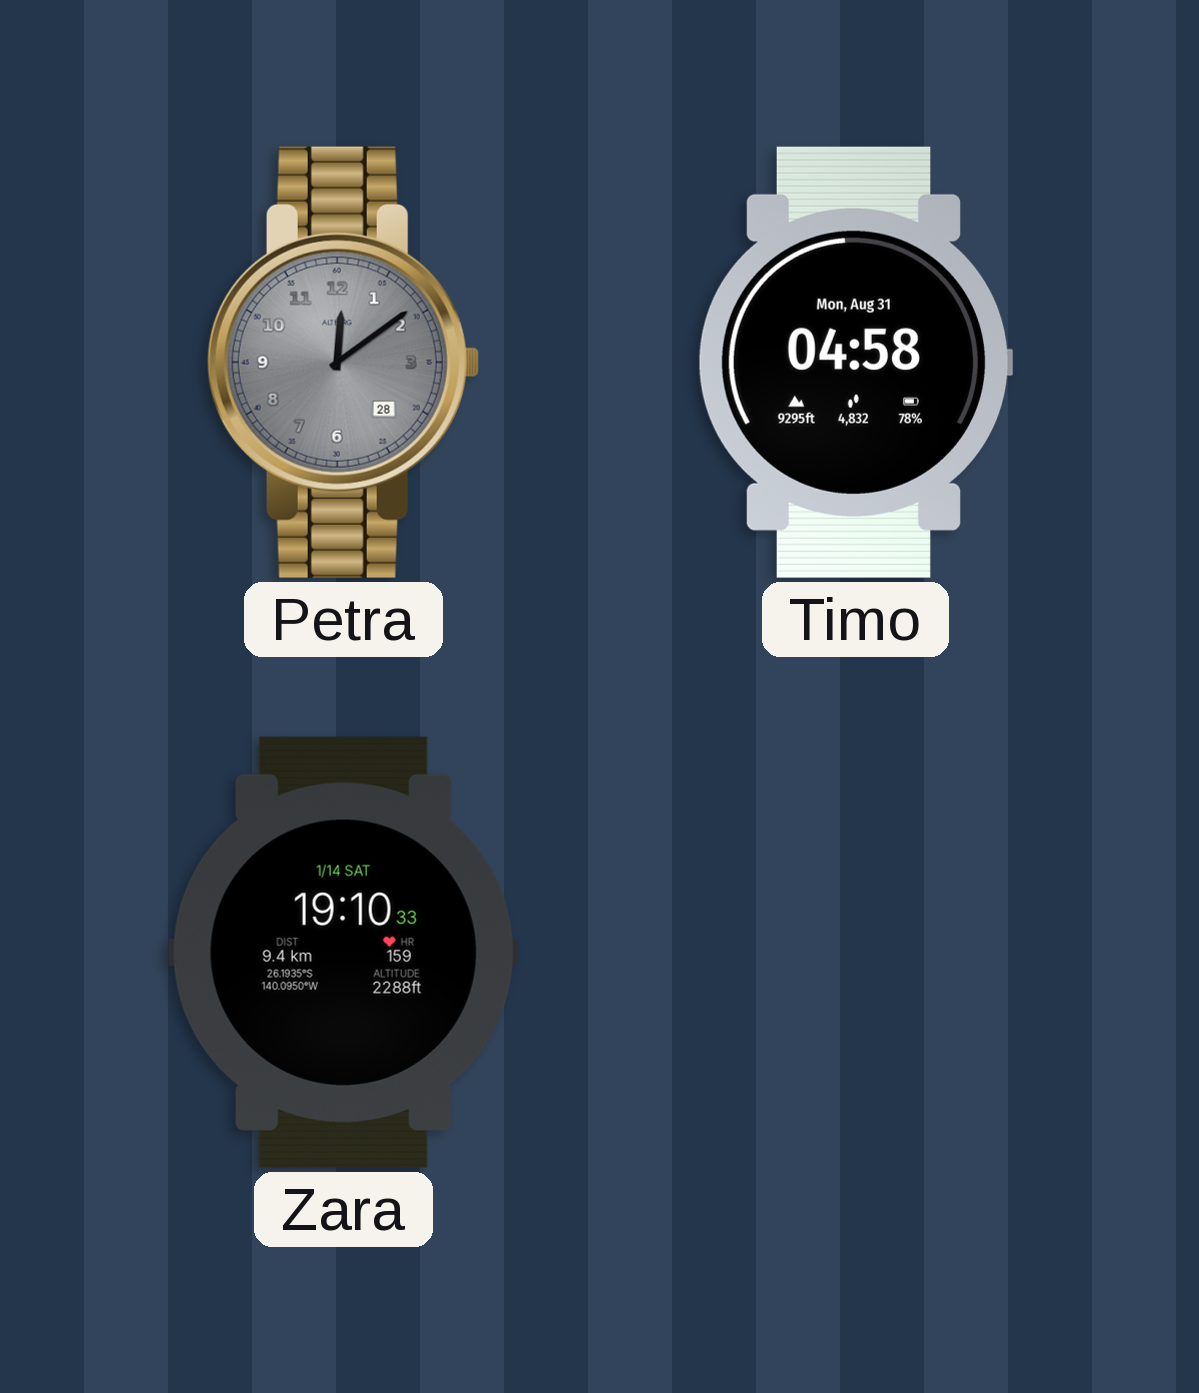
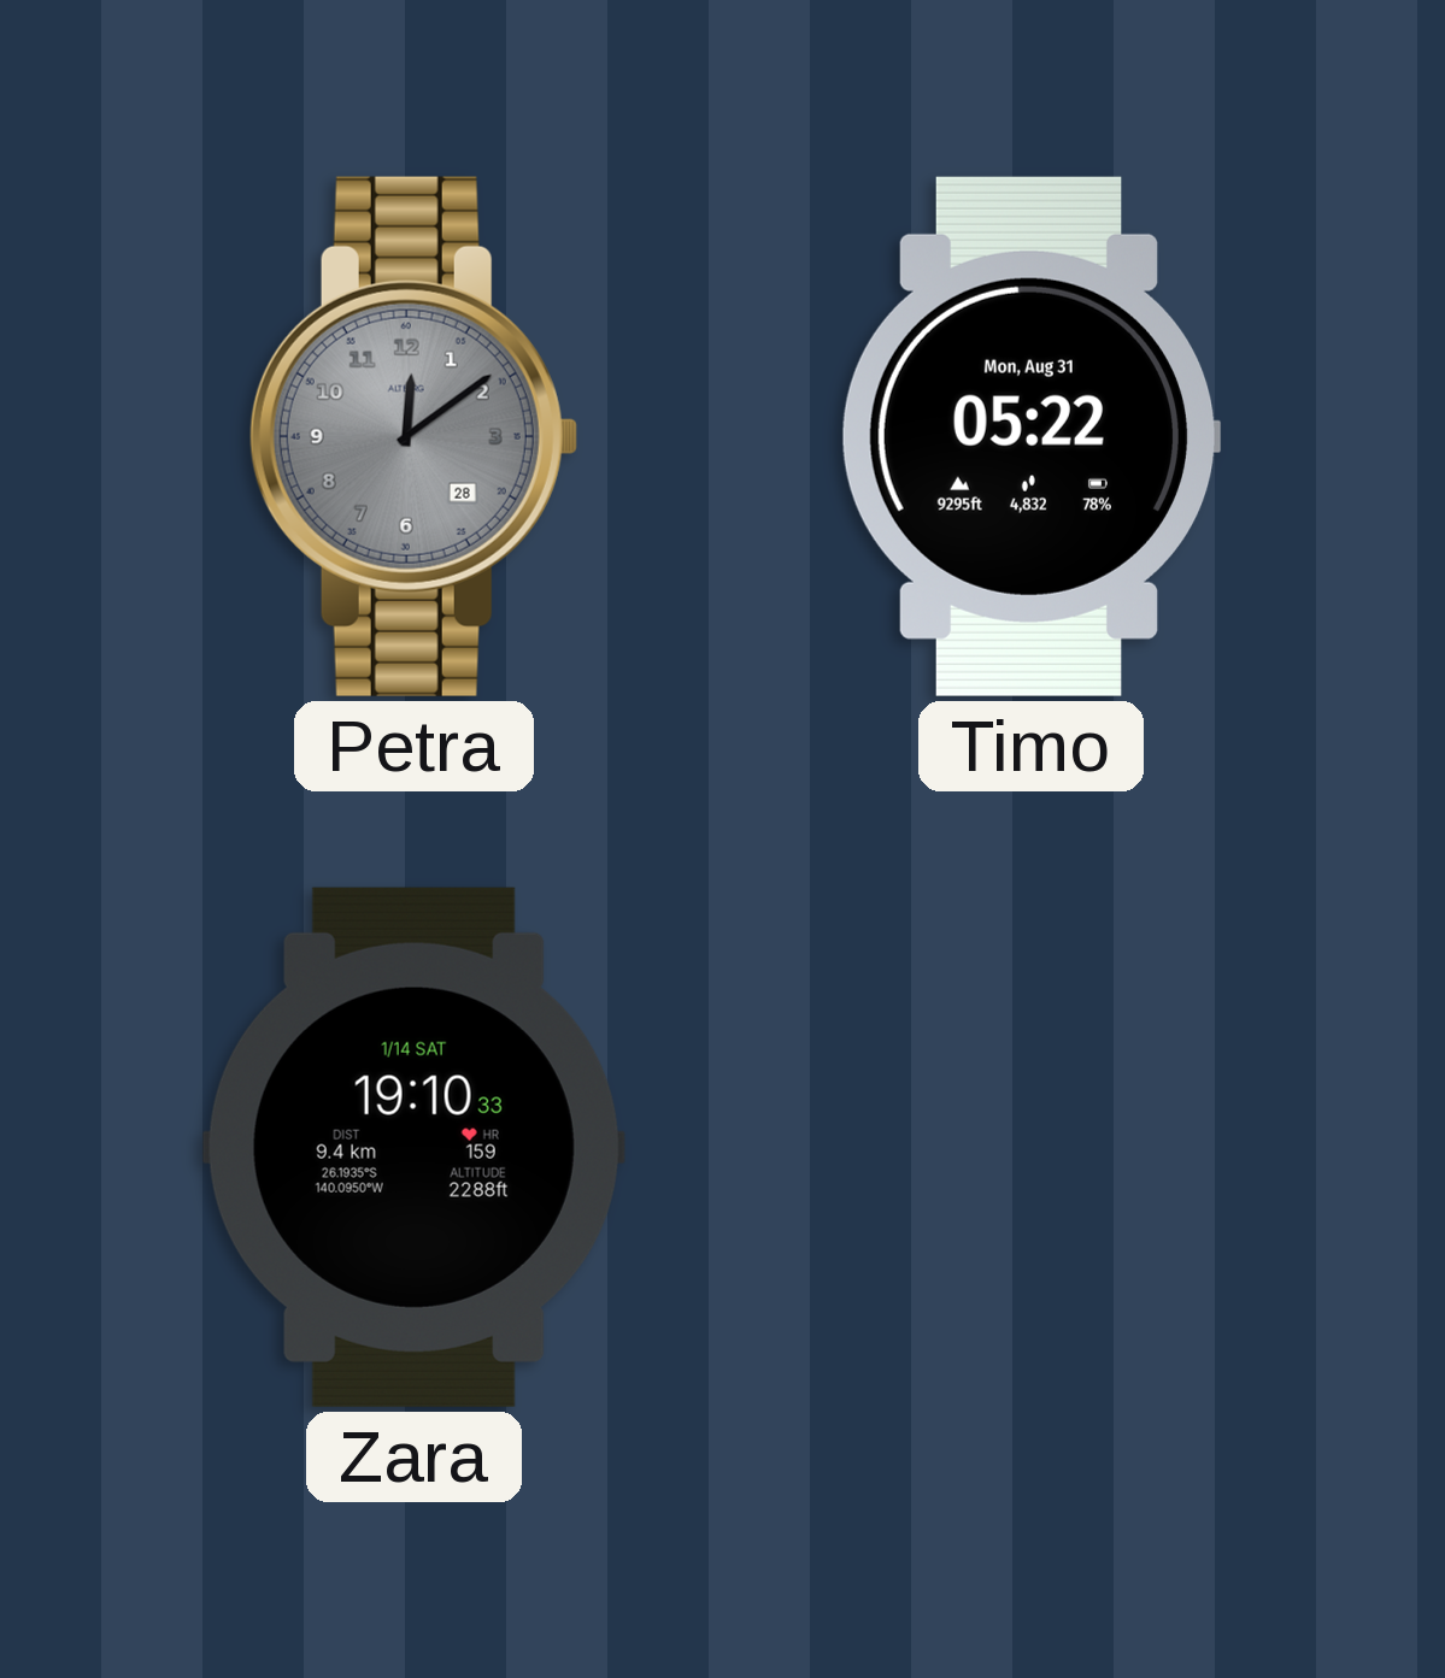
Timo: 04:58 -> 05:22
